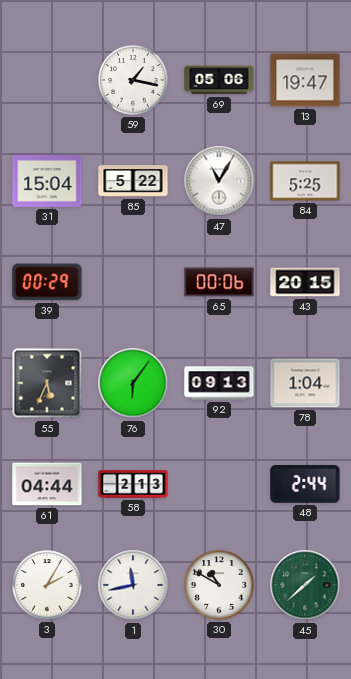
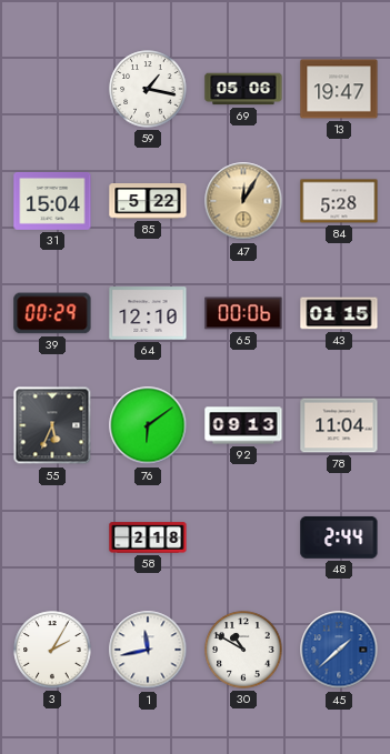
47: 11:05 -> 12:05
47 dial: white -> champagne
84: 5:25 -> 5:28
64: none -> 12:10
43: 20:15 -> 01:15
76: 6:06 -> 6:09
78: 1:04 -> 11:04
61: 04:44 -> none
58: 2:13 -> 2:18
45 dial: green -> blue
